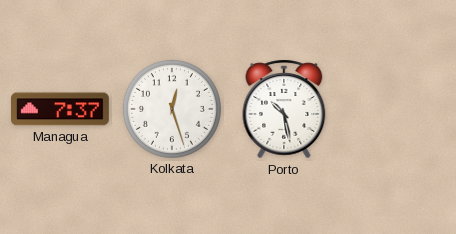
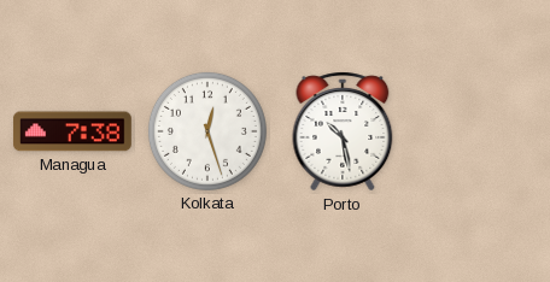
Managua: 7:37 -> 7:38
